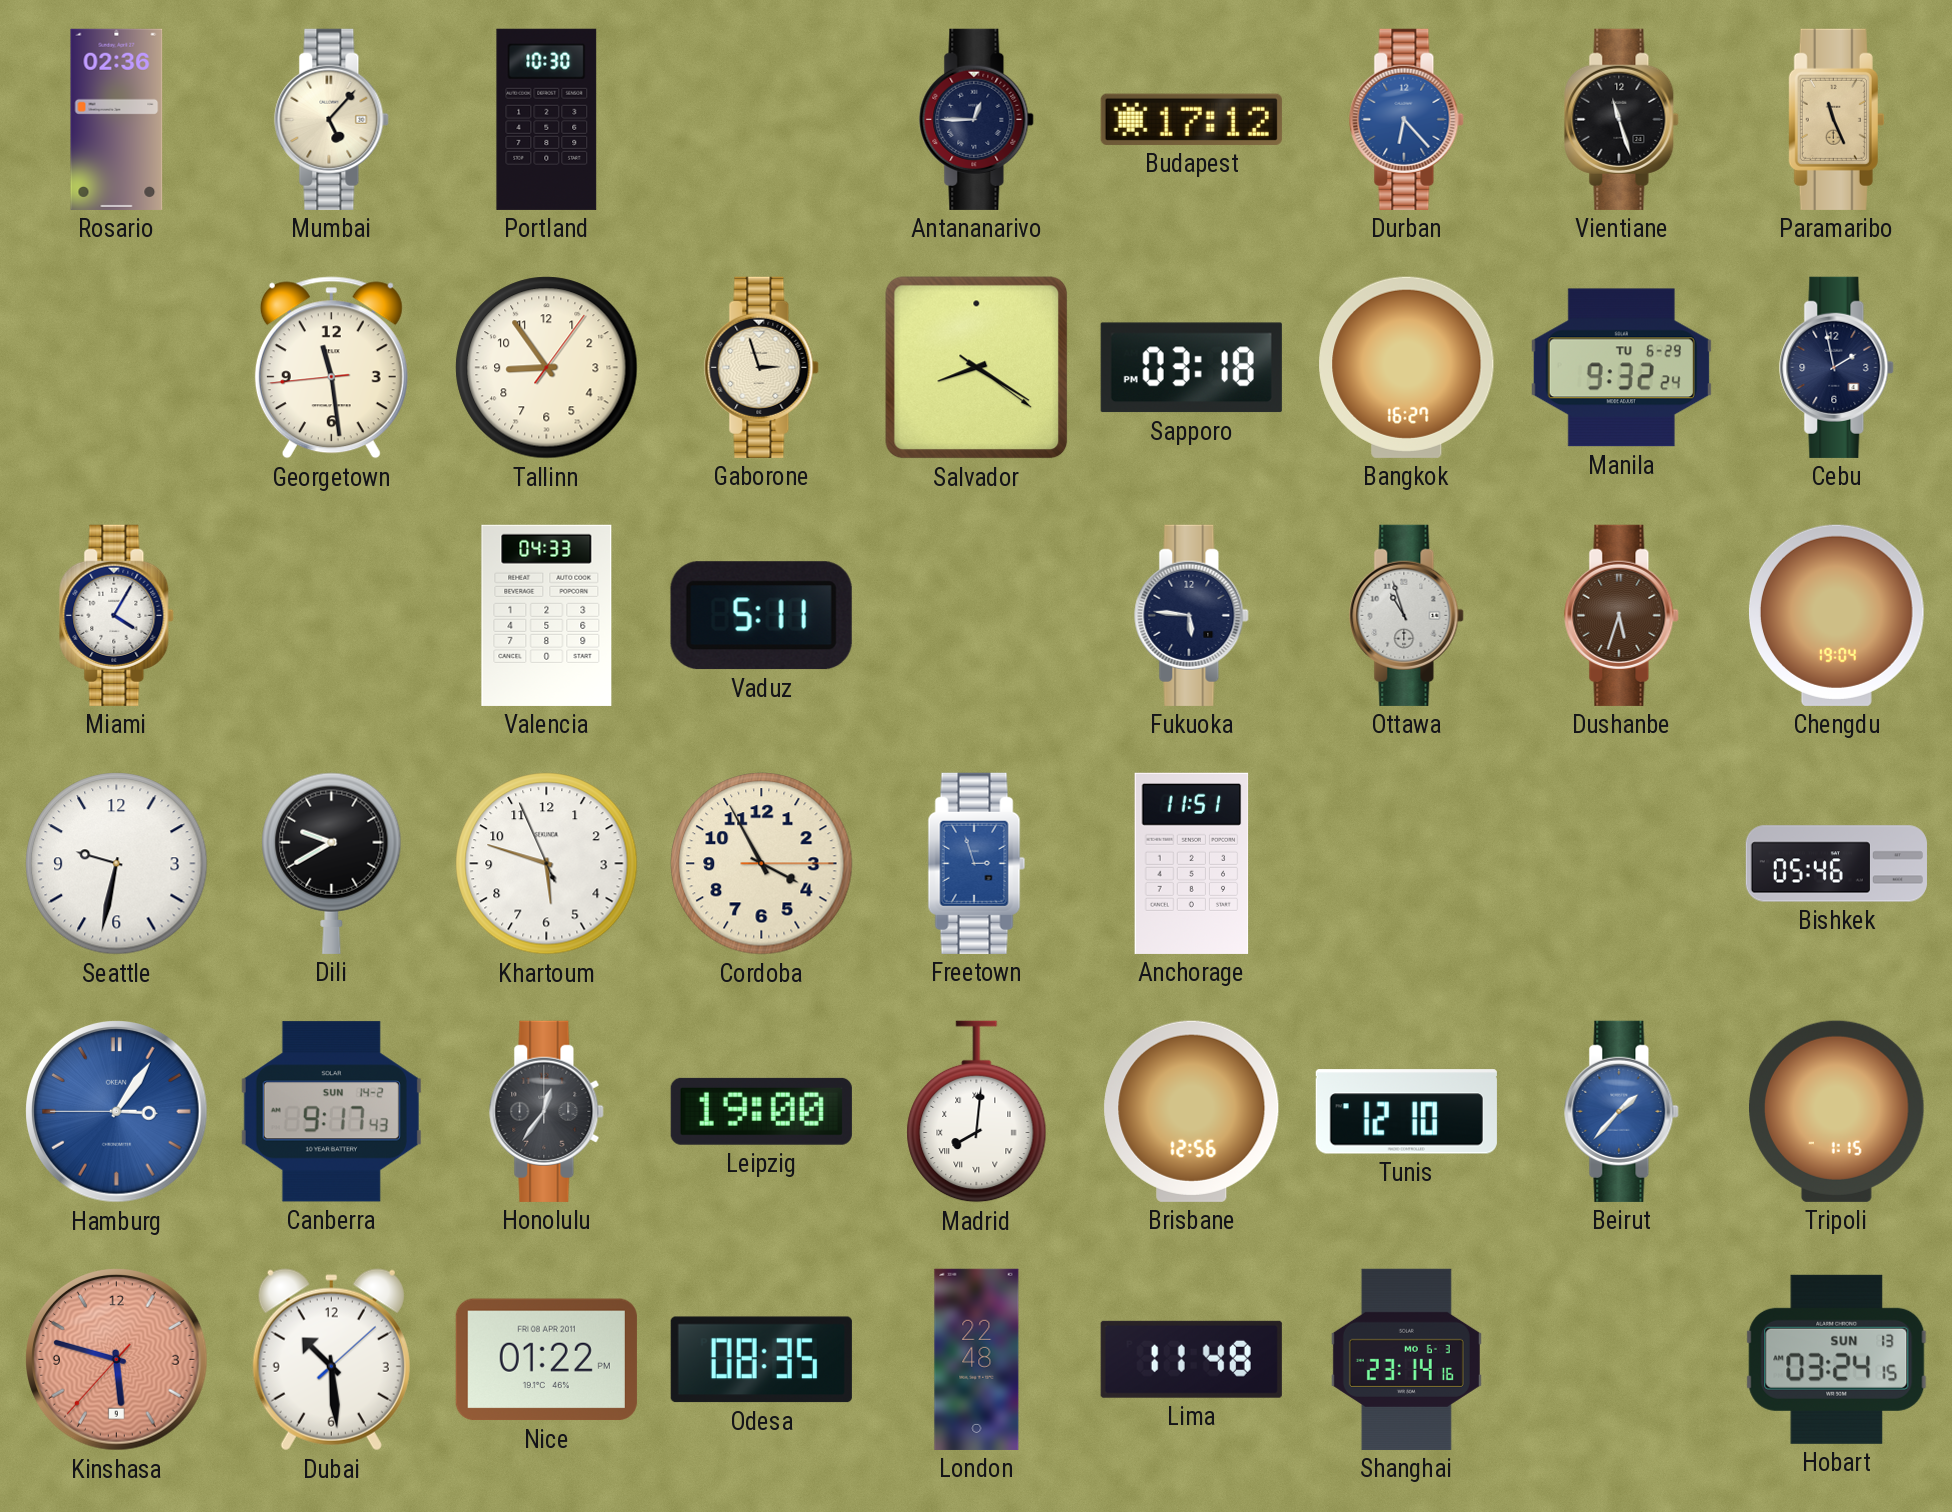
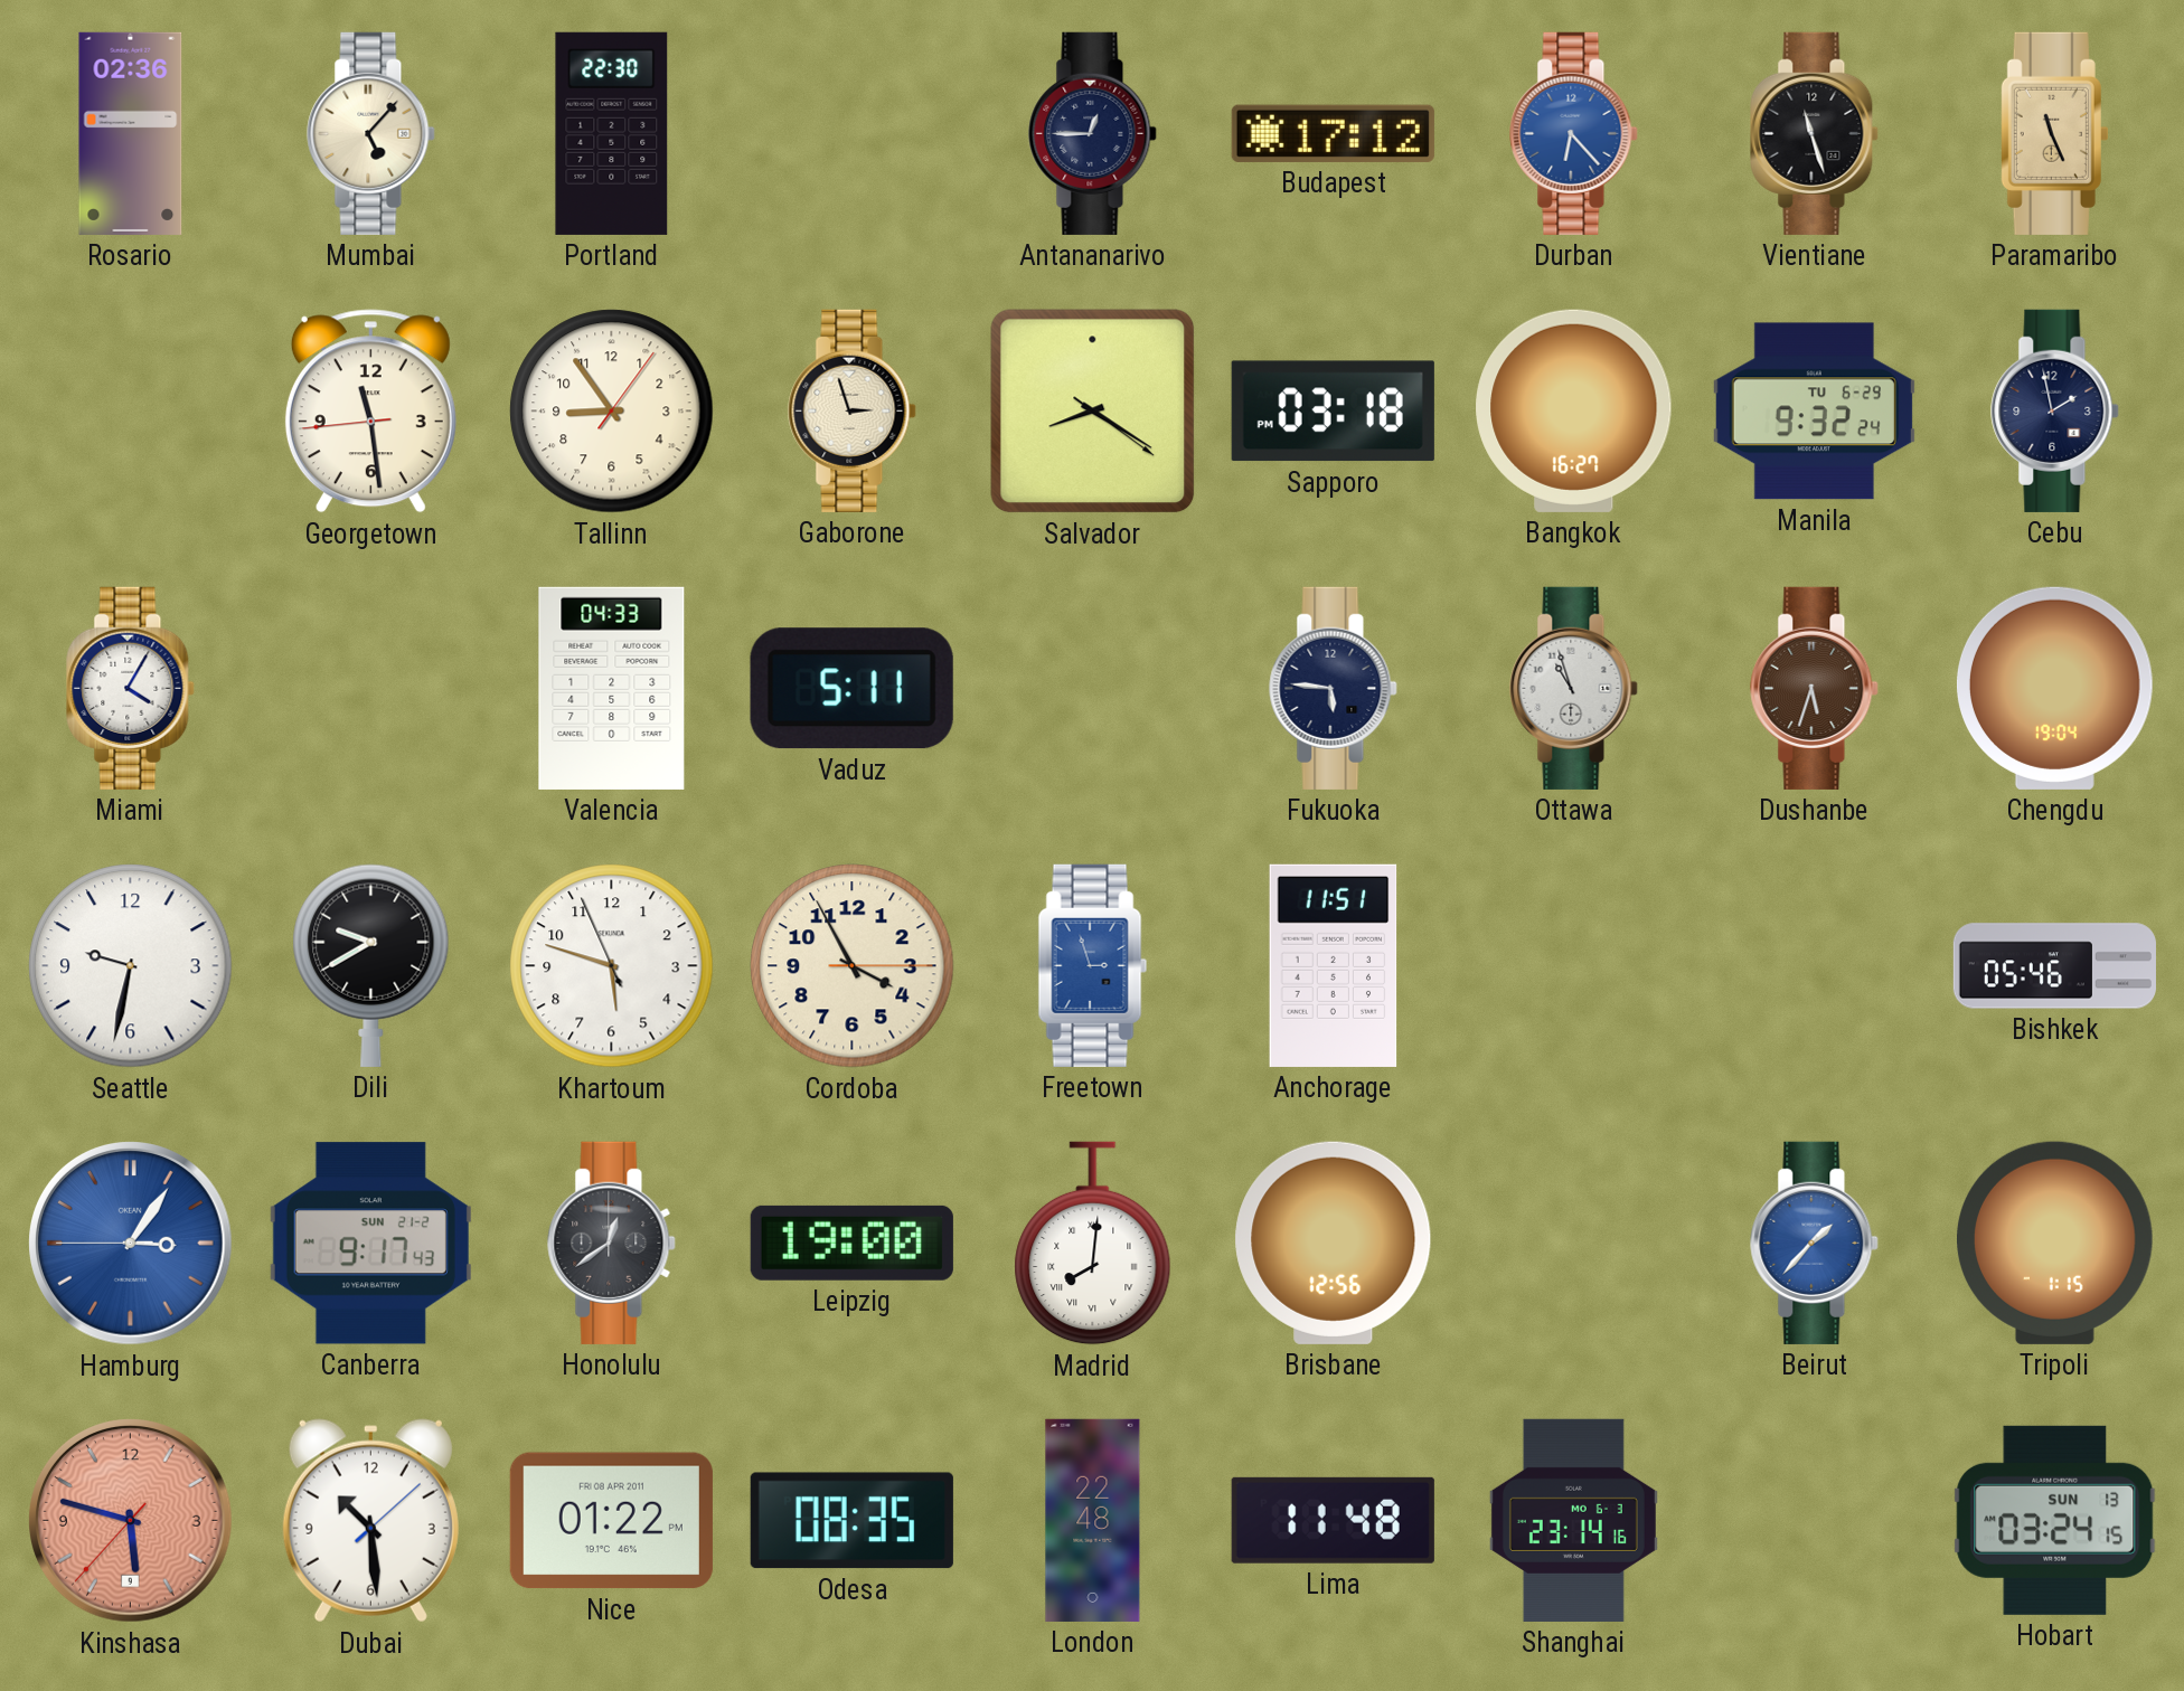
Portland: 10:30 -> 22:30
Canberra date: SUN 14-2 -> SUN 21-2
Honolulu: 12:36 -> 12:39
Tunis: 12:10 -> none
